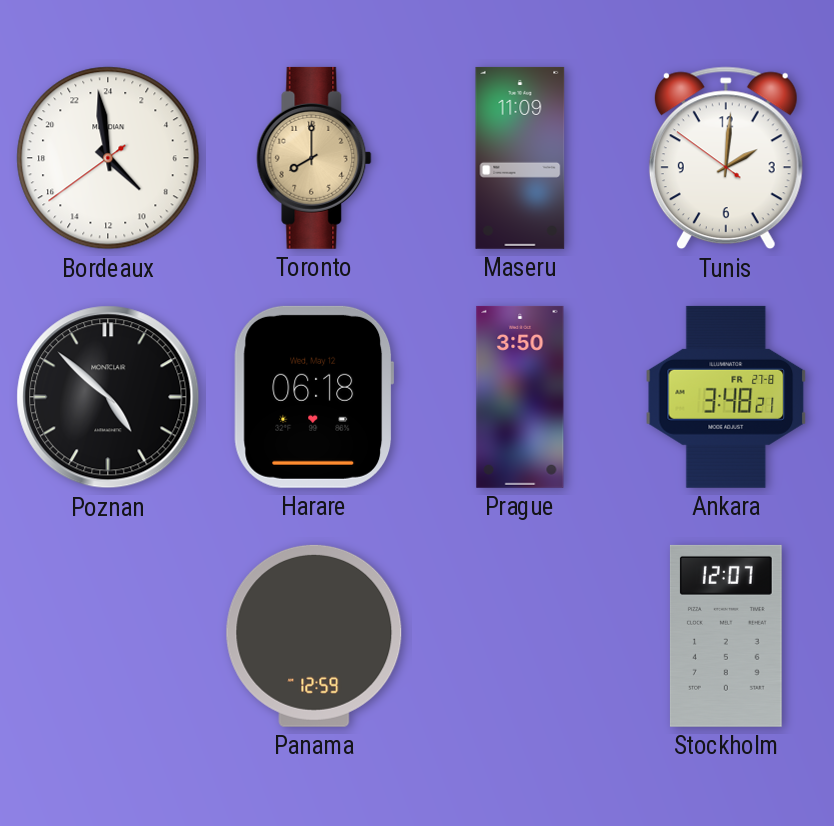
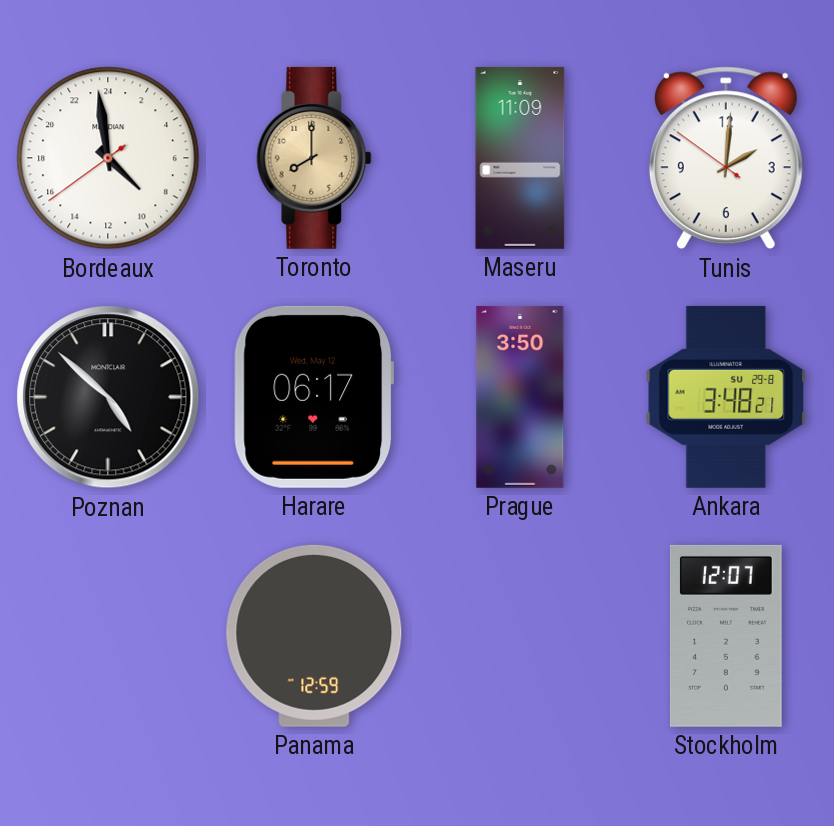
Harare: 06:18 -> 06:17
Ankara date: FR 27-8 -> SU 29-8
